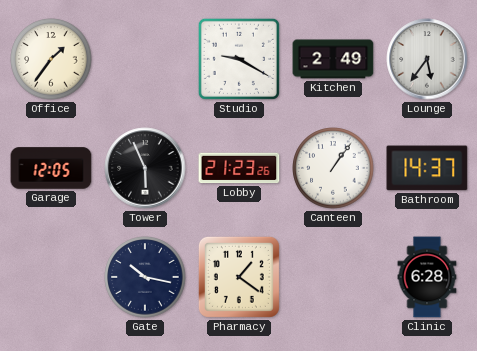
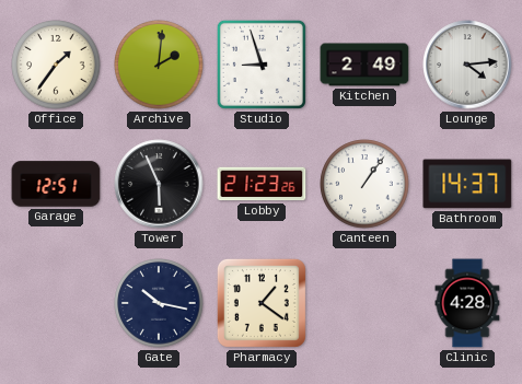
Archive: none -> 2:01
Studio: 9:20 -> 8:57
Lounge: 5:36 -> 4:14
Garage: 12:05 -> 12:51
Clinic: 6:28 -> 4:28
